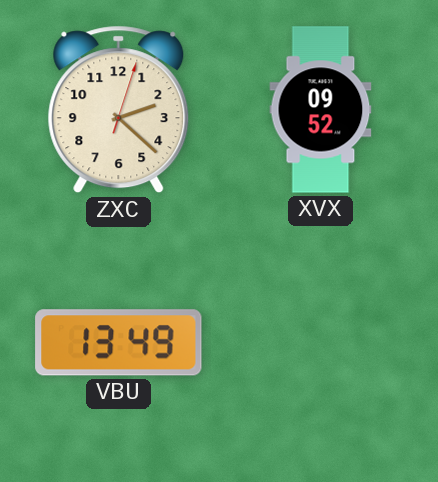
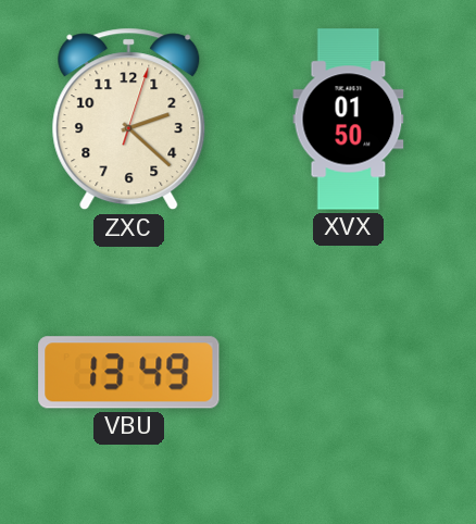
XVX: 09:52 -> 01:50
